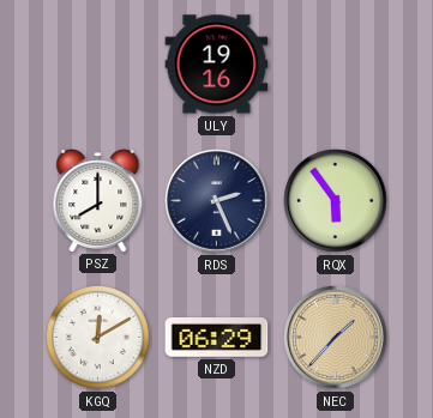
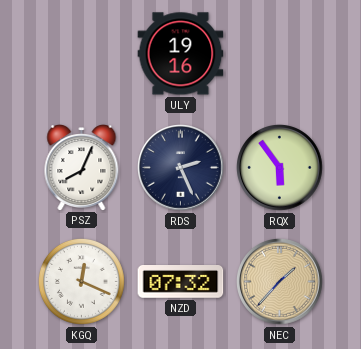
PSZ: 8:00 -> 8:04
KGQ: 12:10 -> 12:19
NZD: 06:29 -> 07:32
